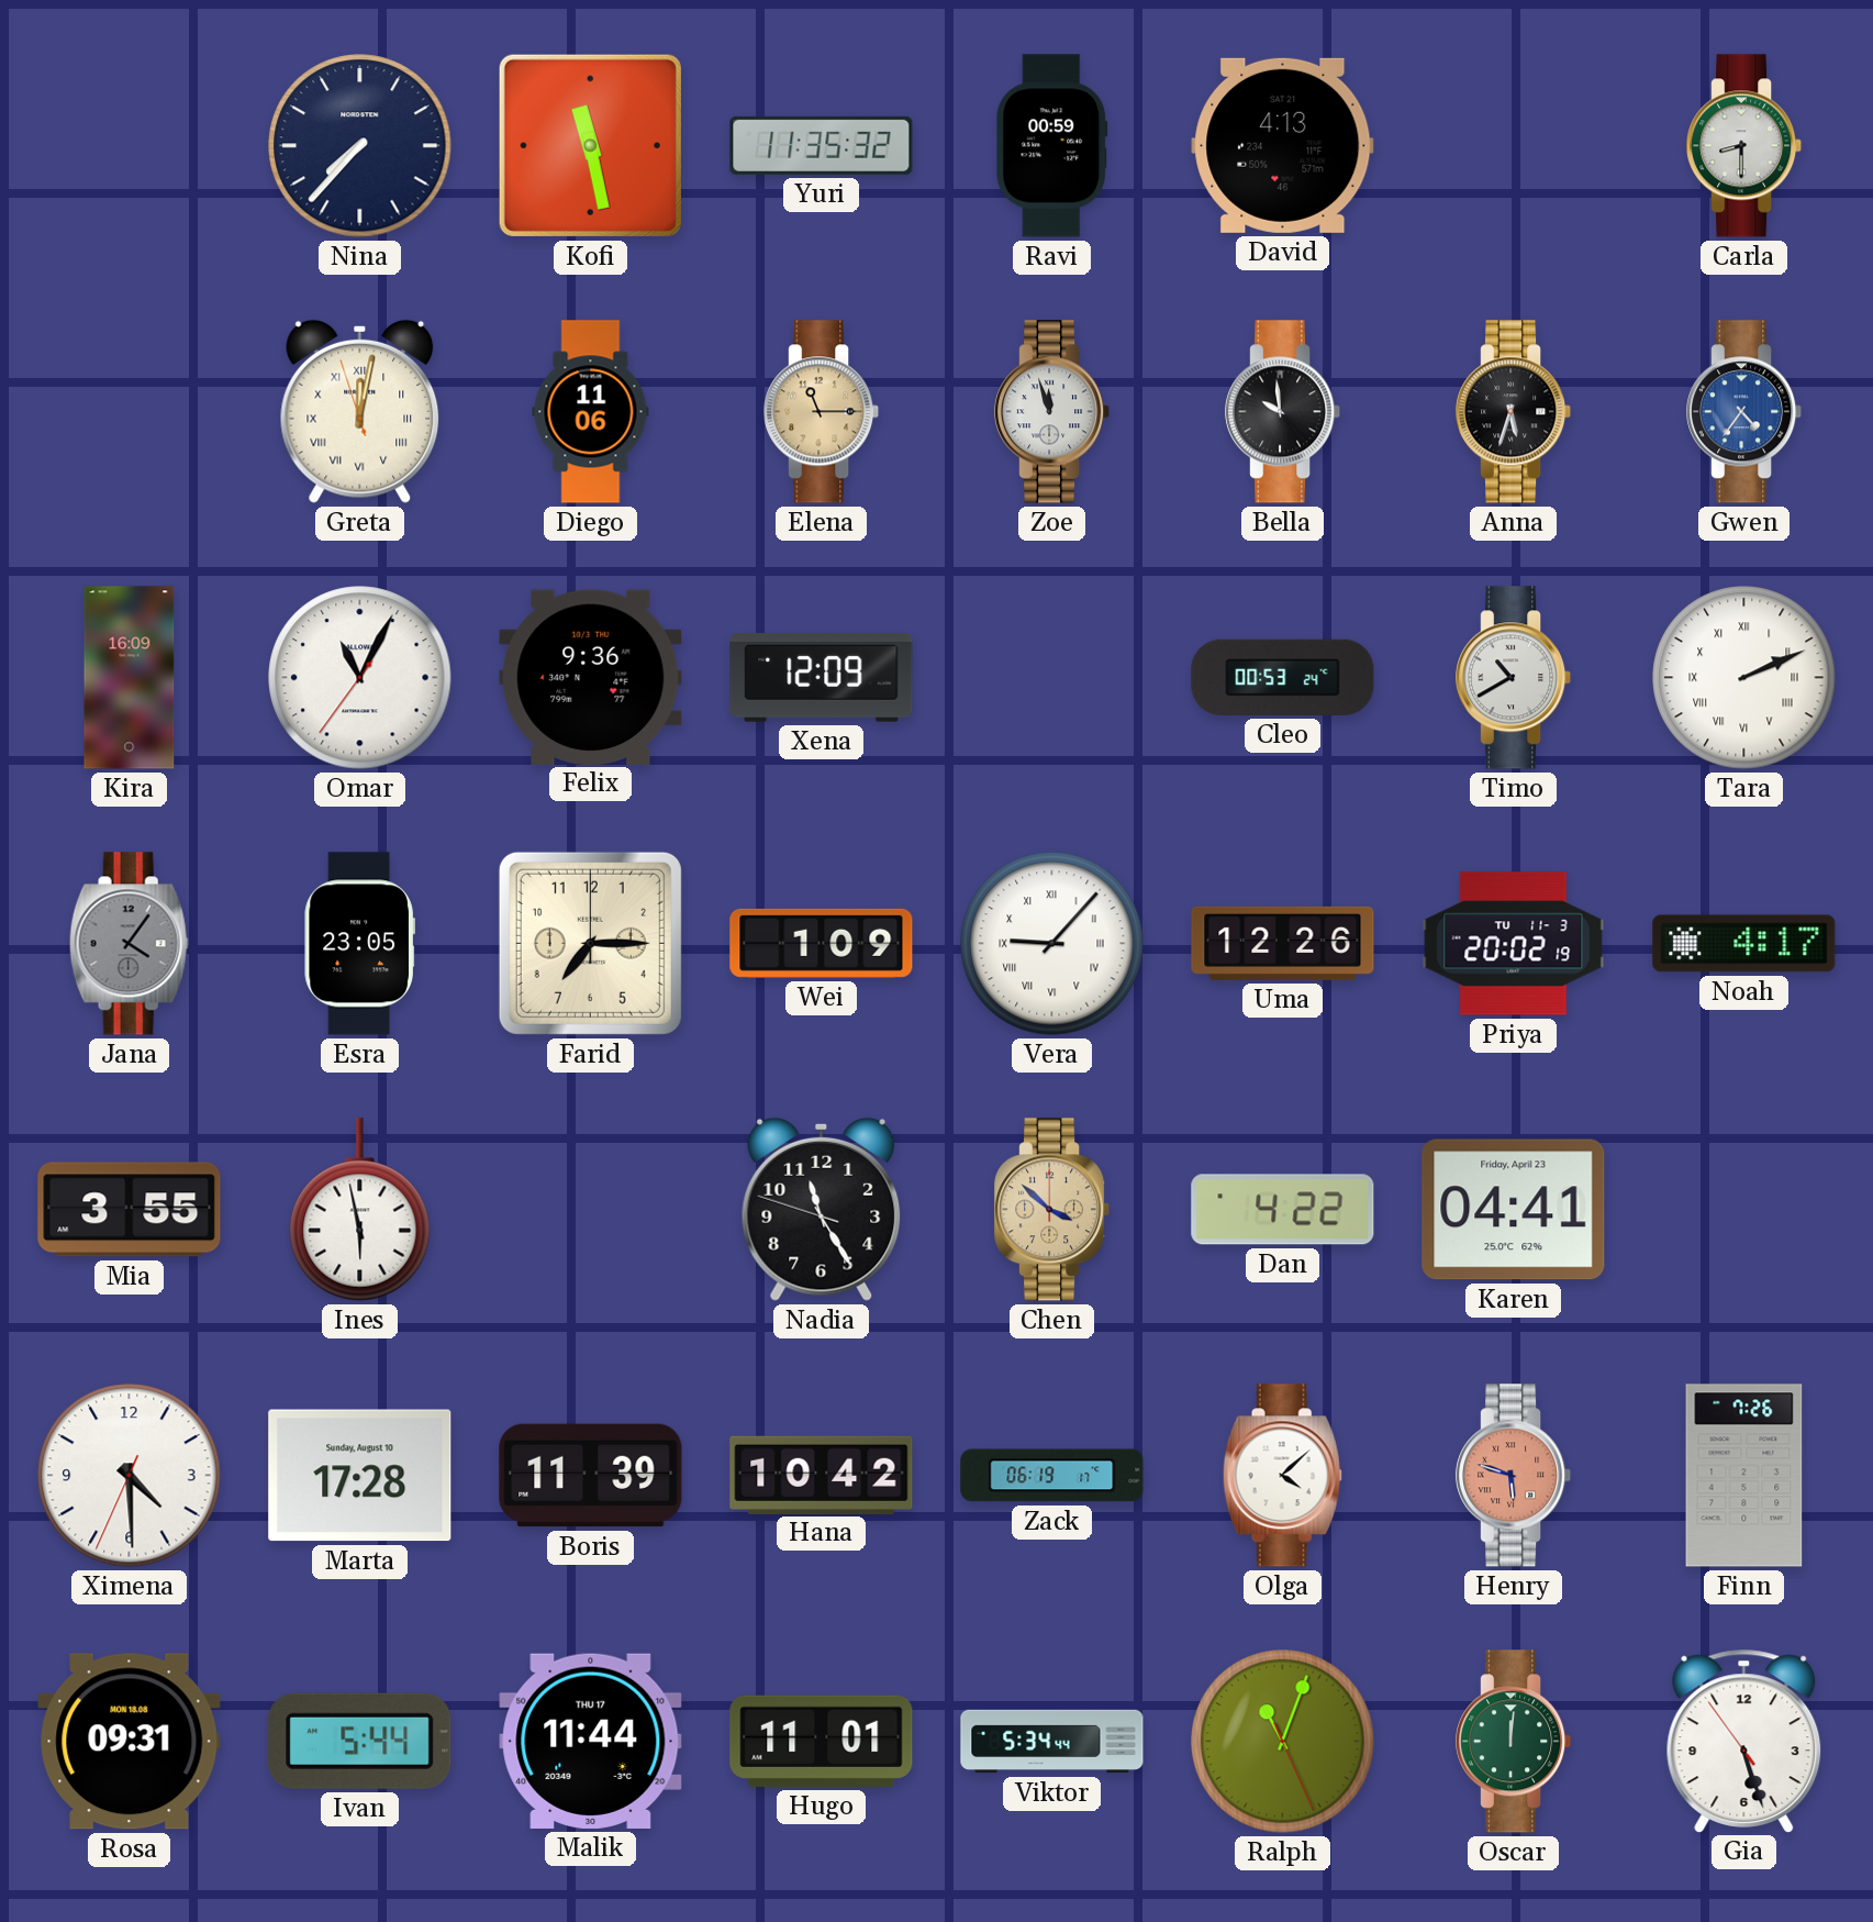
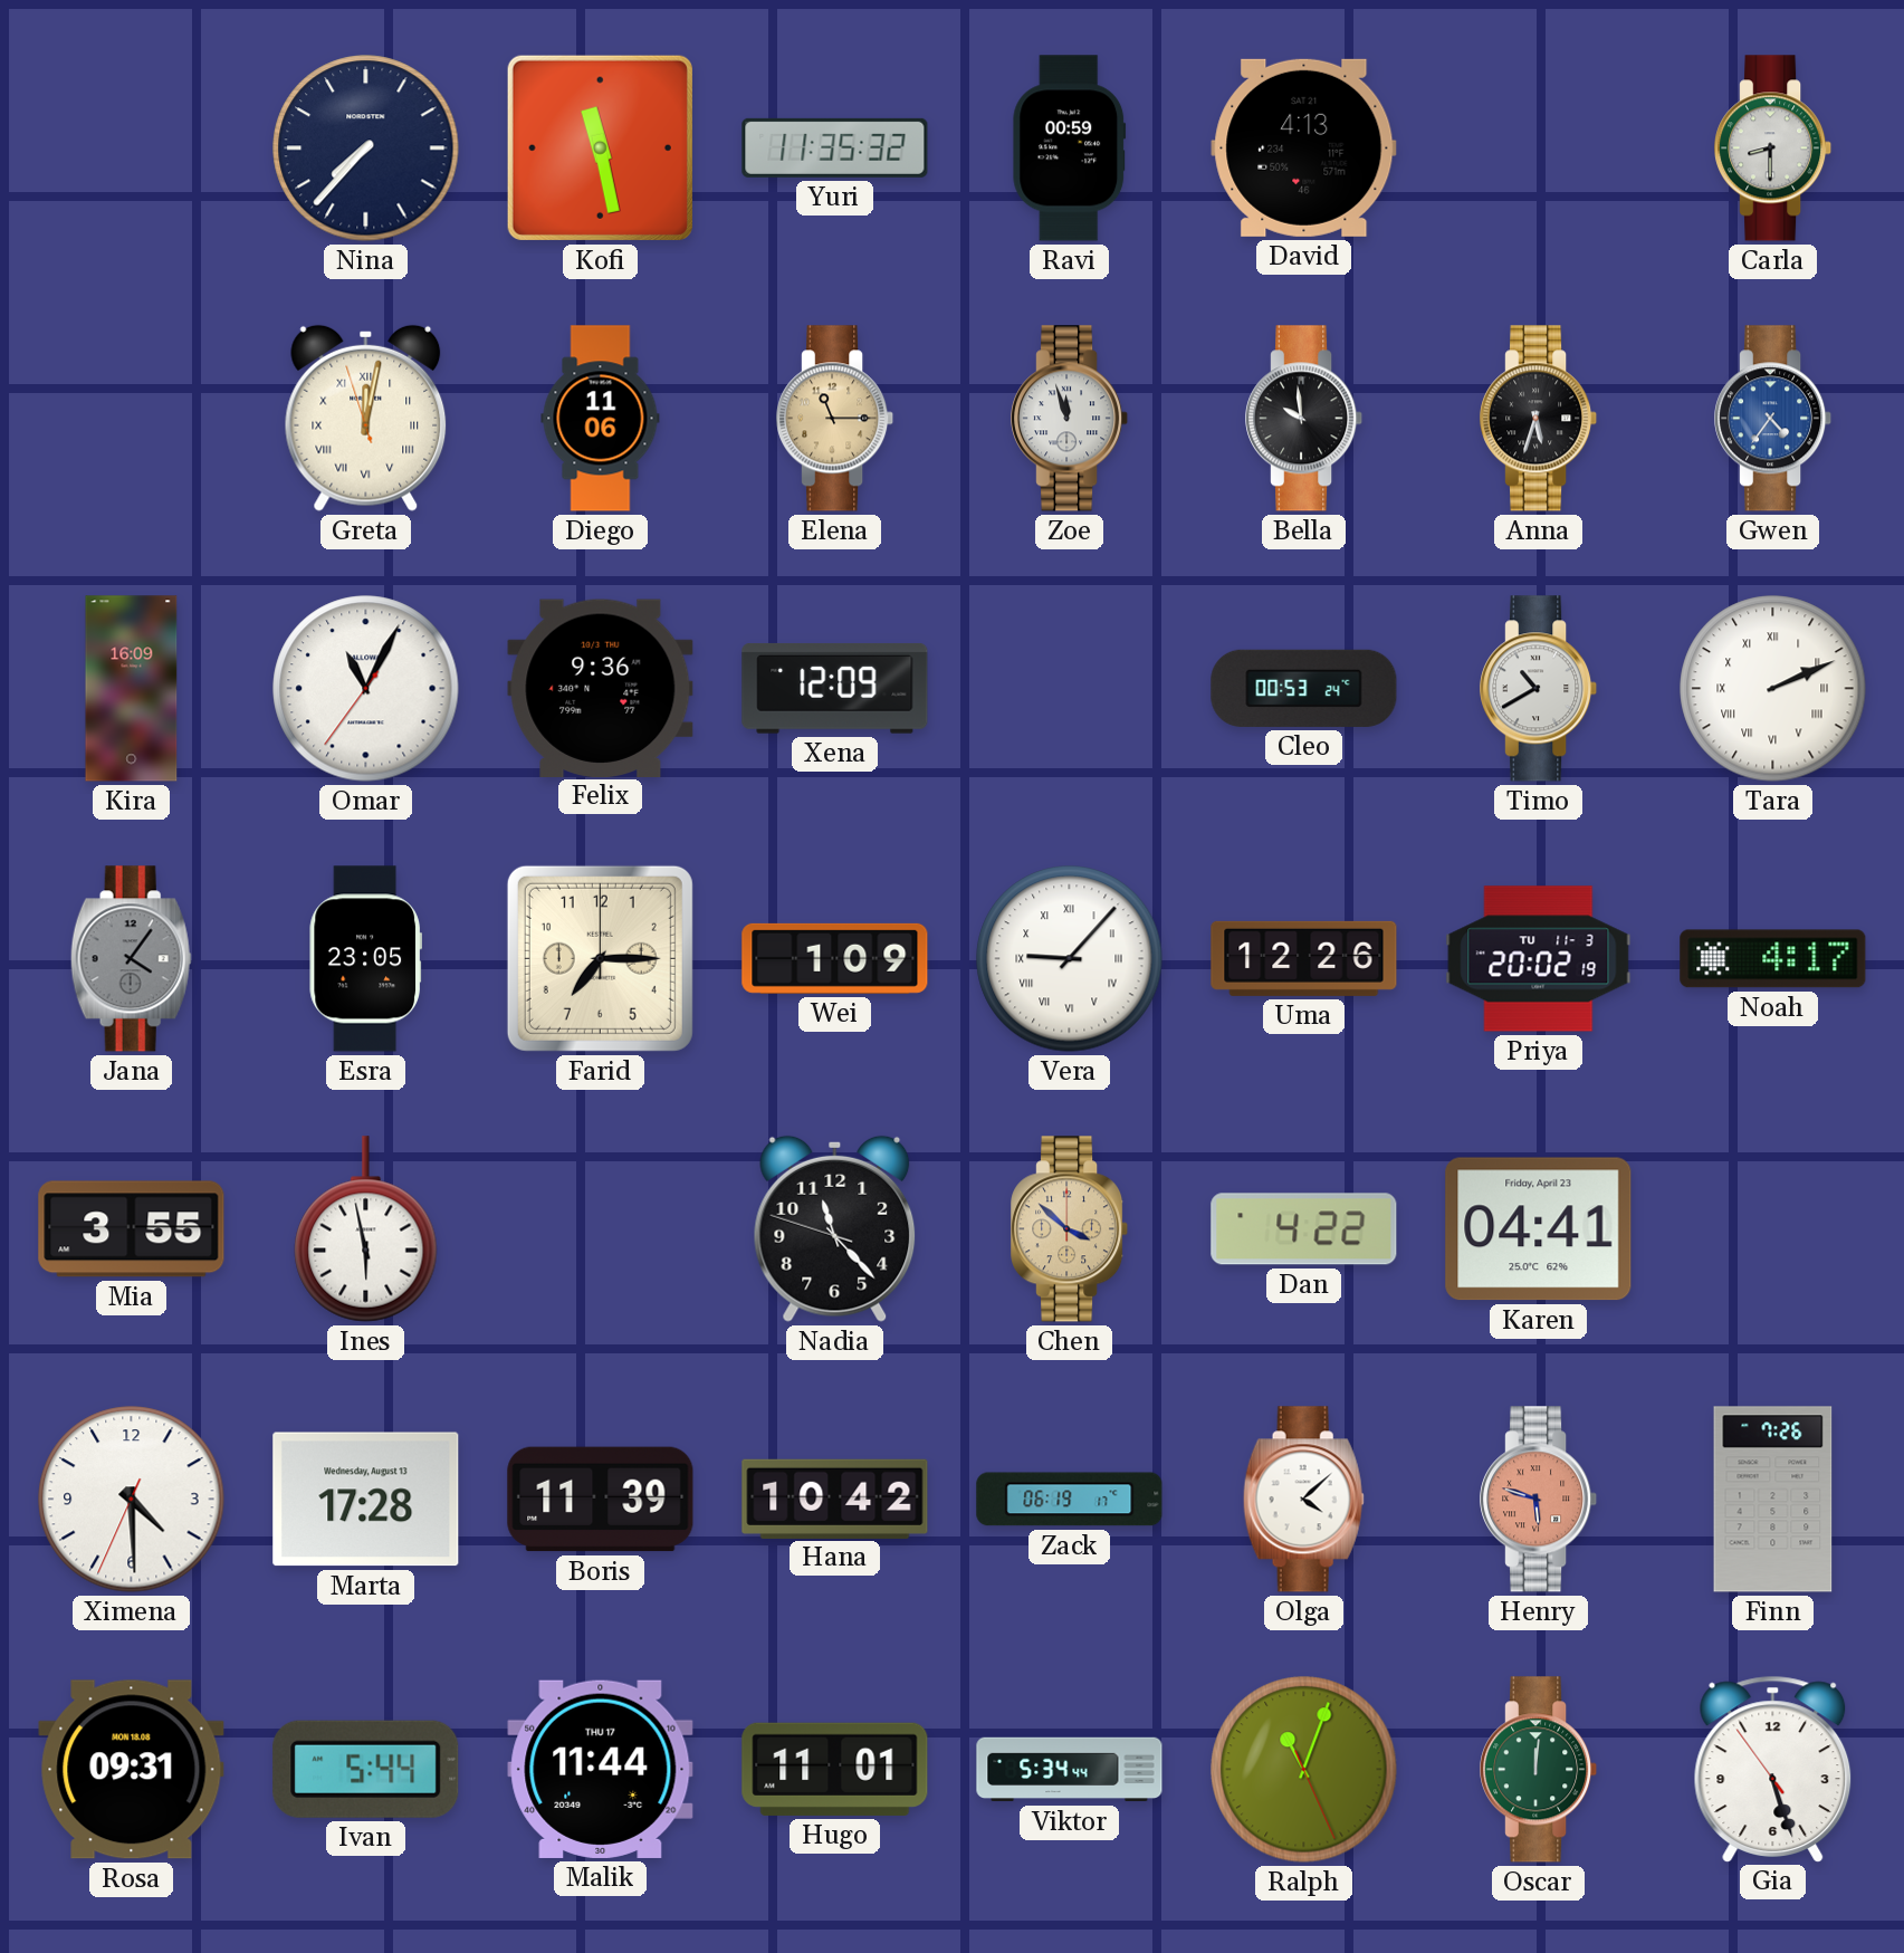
Nadia: 11:24 -> 11:22
Marta date: Sunday, August 10 -> Wednesday, August 13
